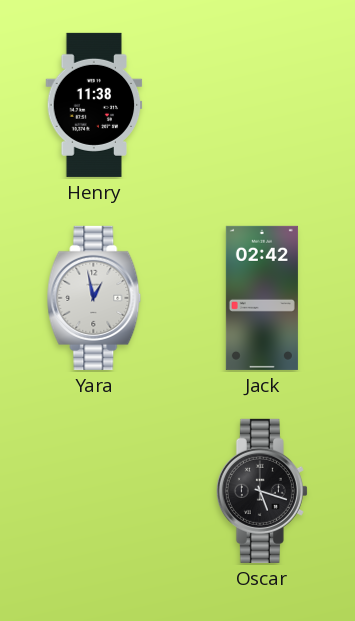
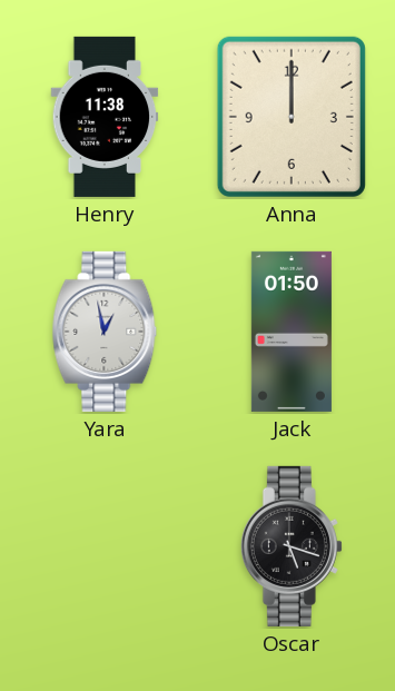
Anna: none -> 12:00
Jack: 02:42 -> 01:50
